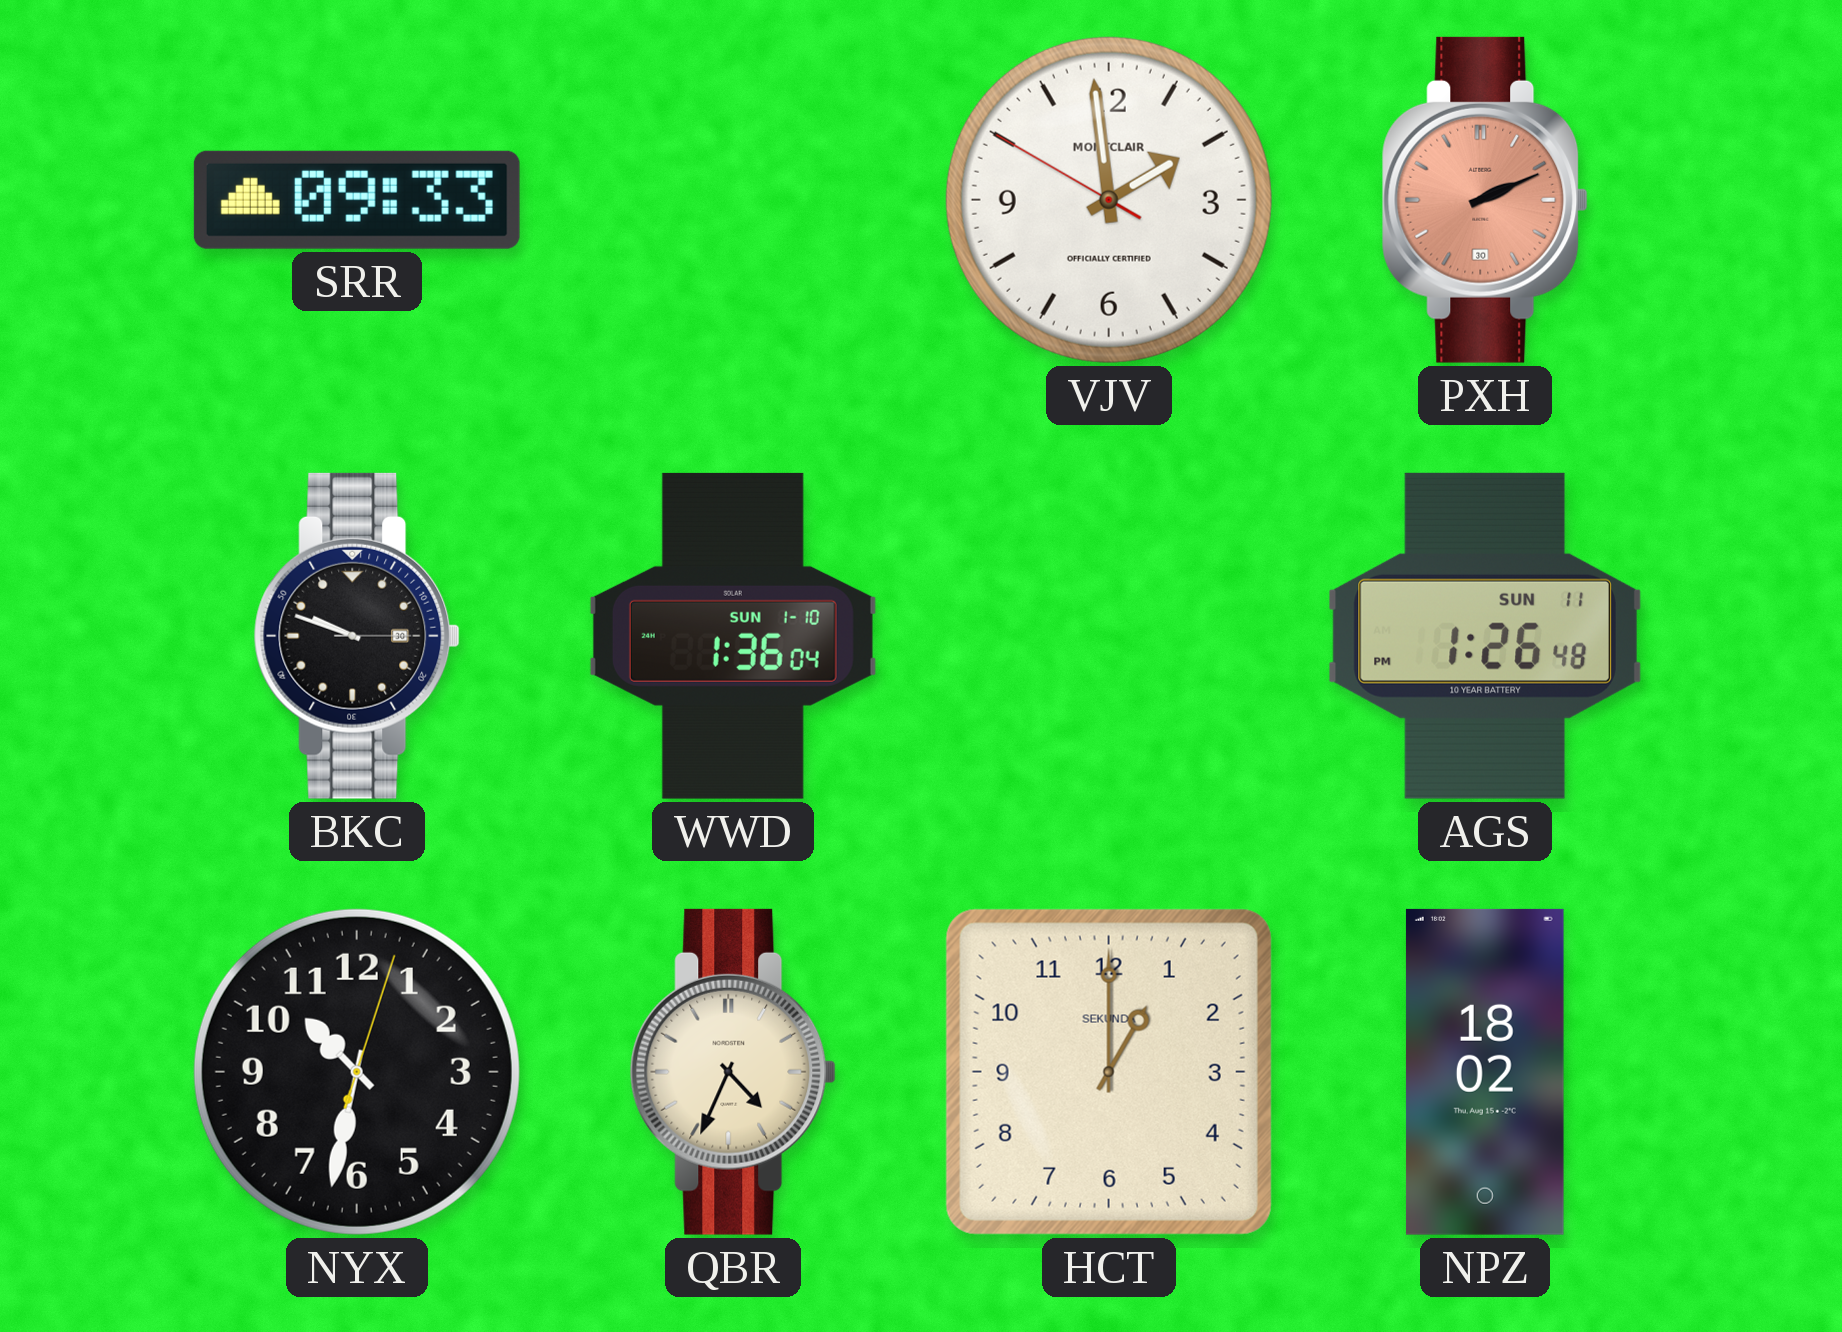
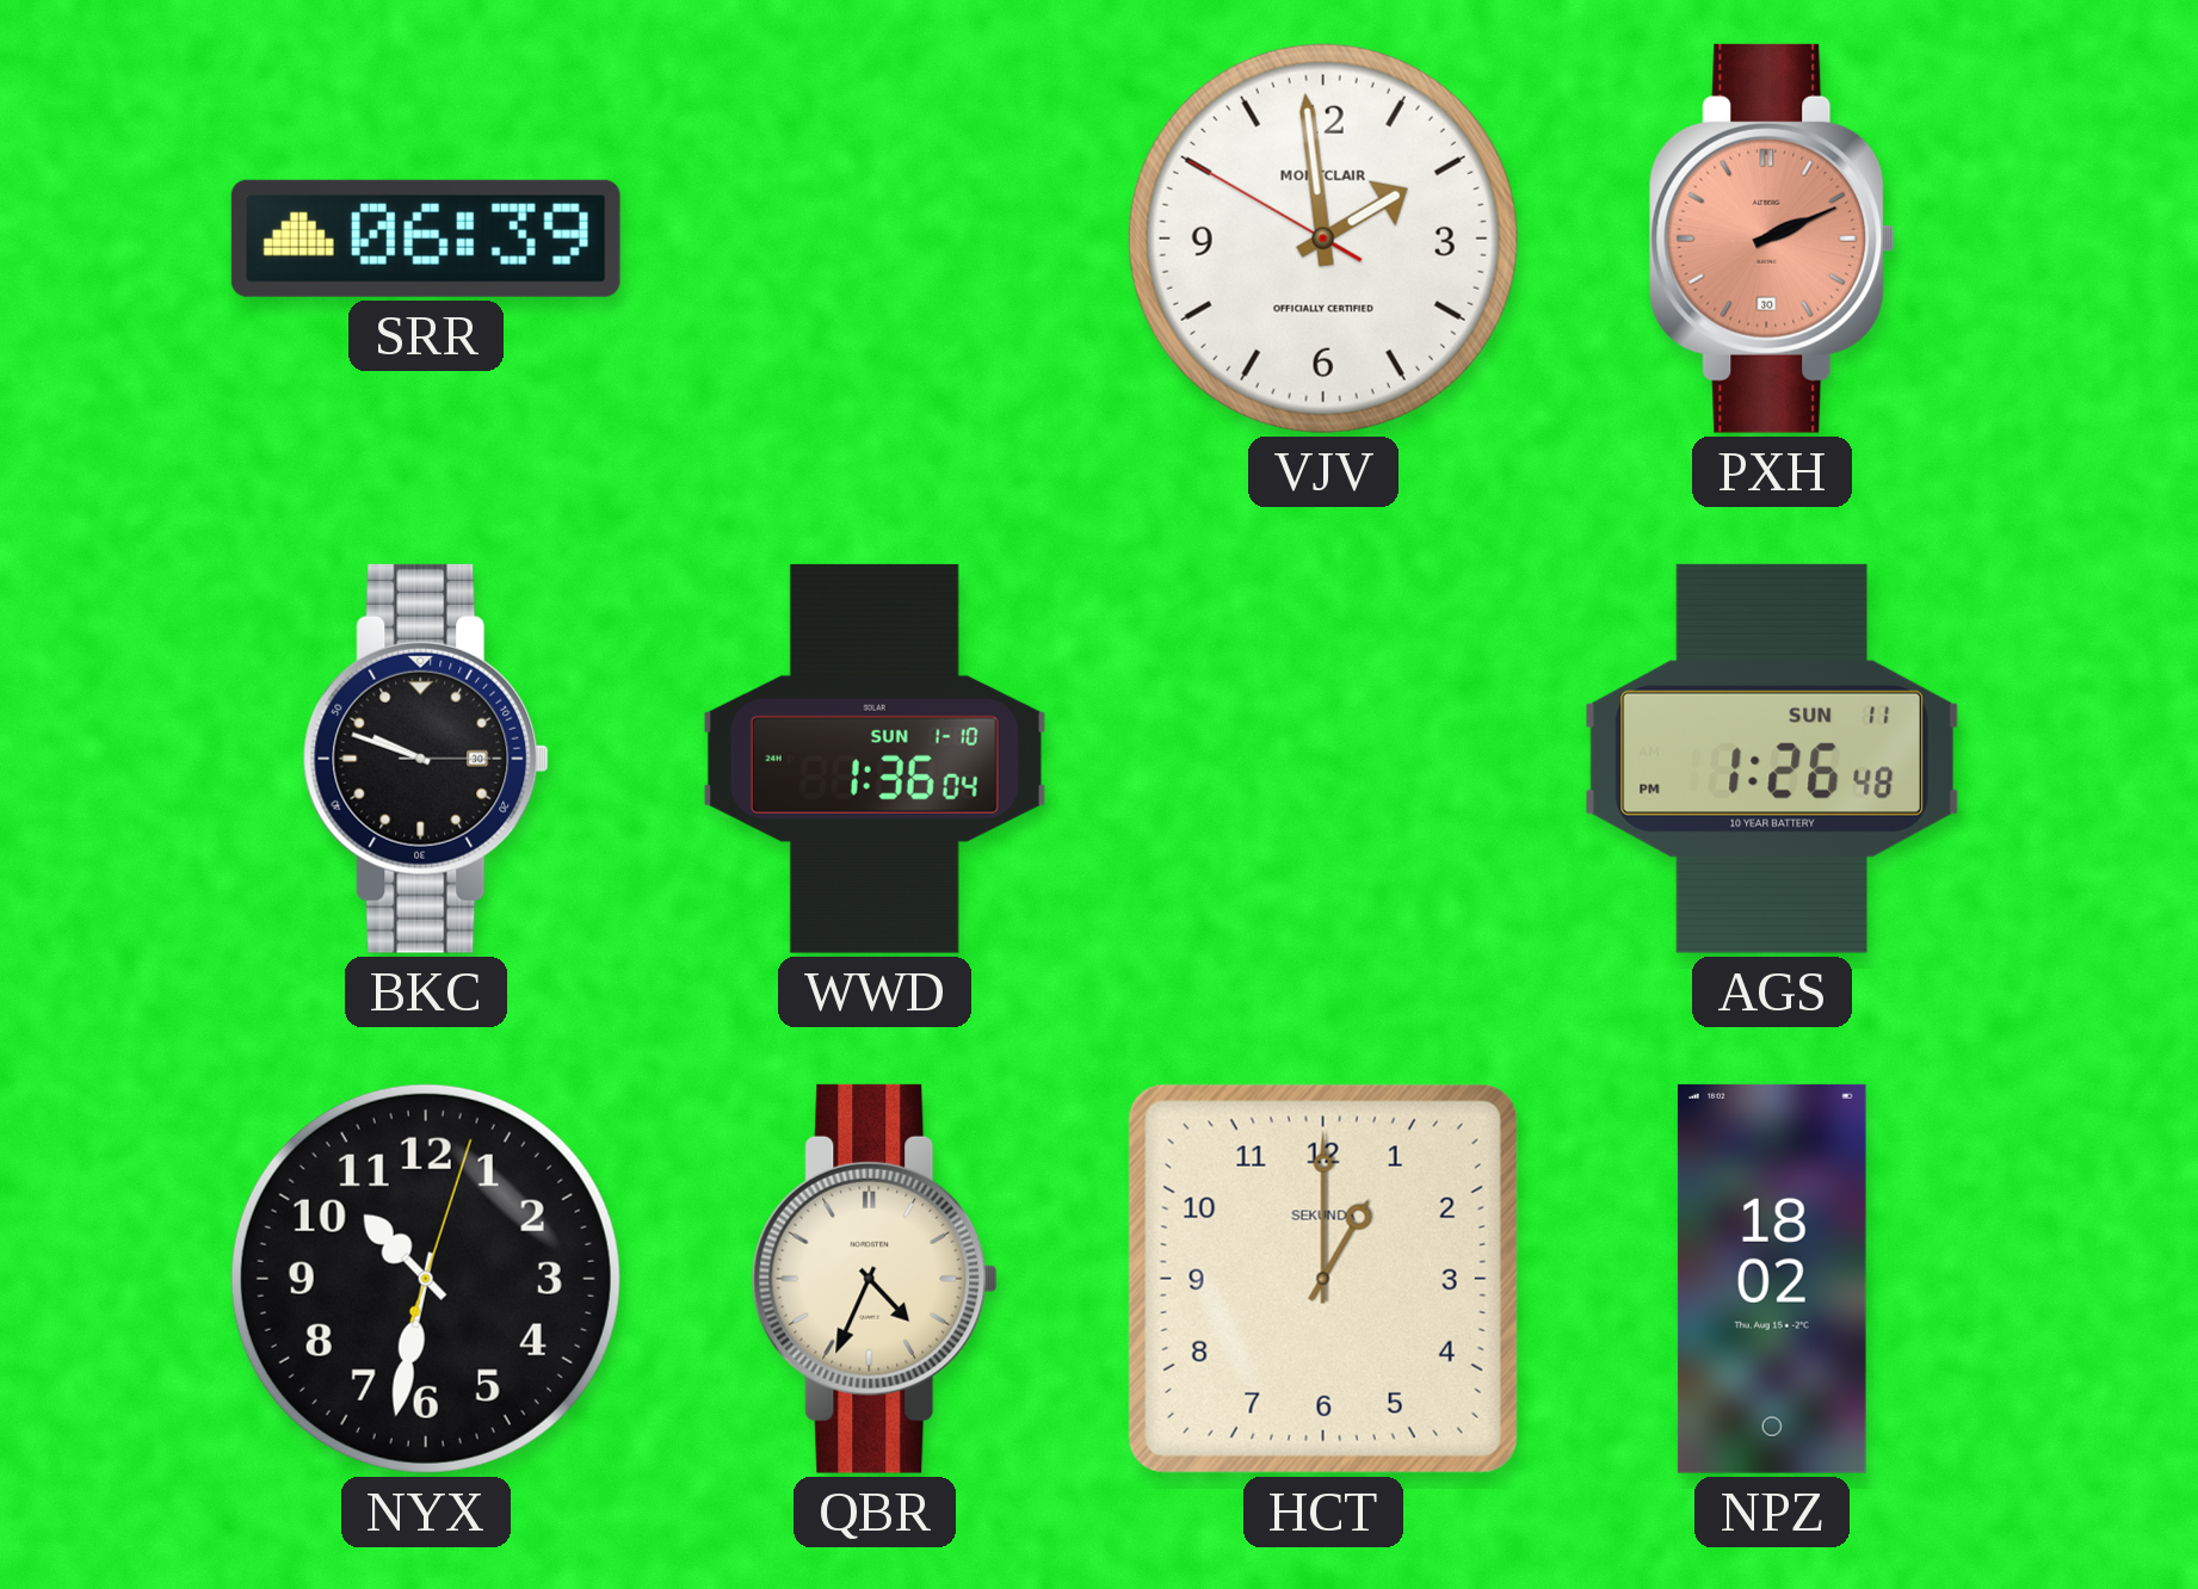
SRR: 09:33 -> 06:39
